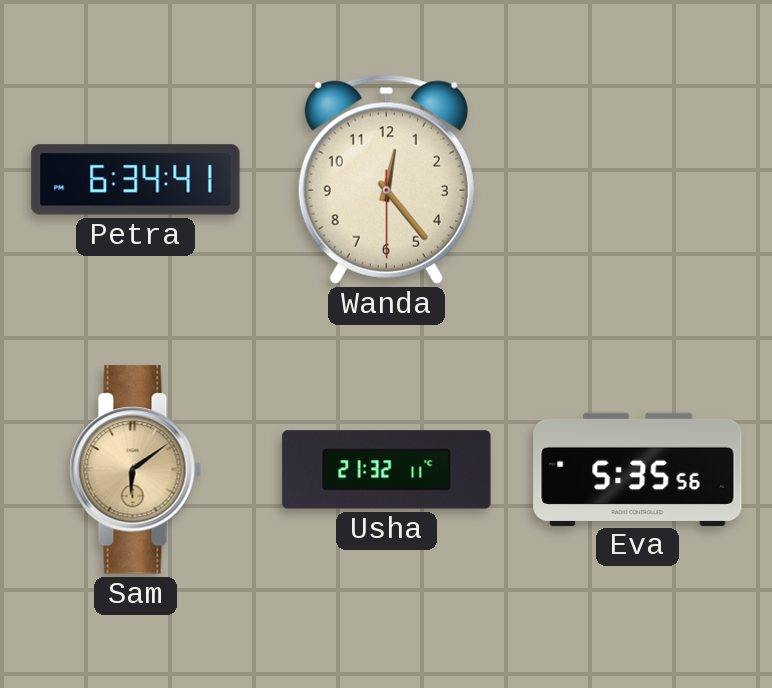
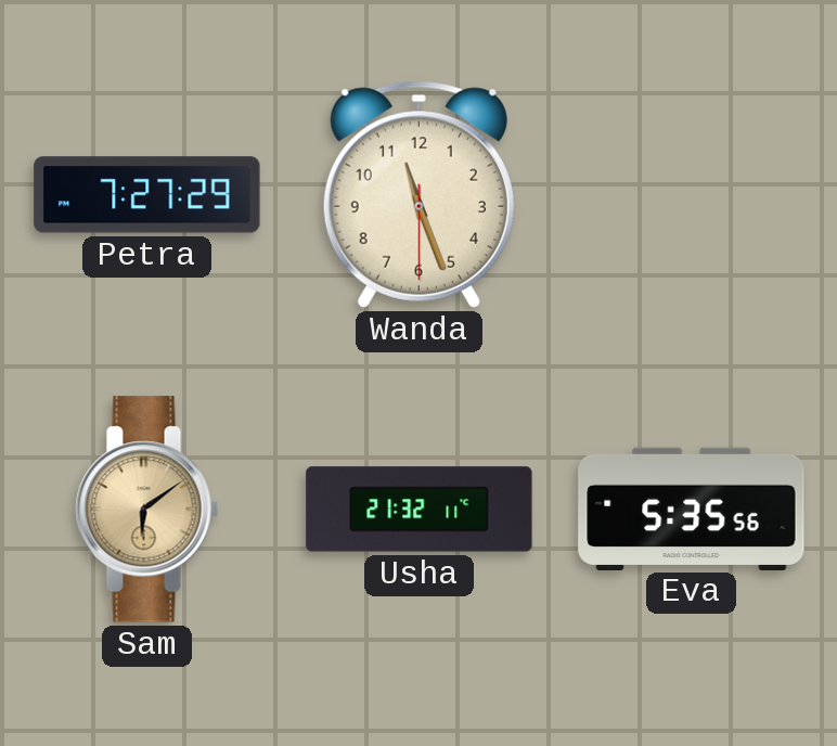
Petra: 6:34 -> 7:27
Wanda: 12:23 -> 11:26
